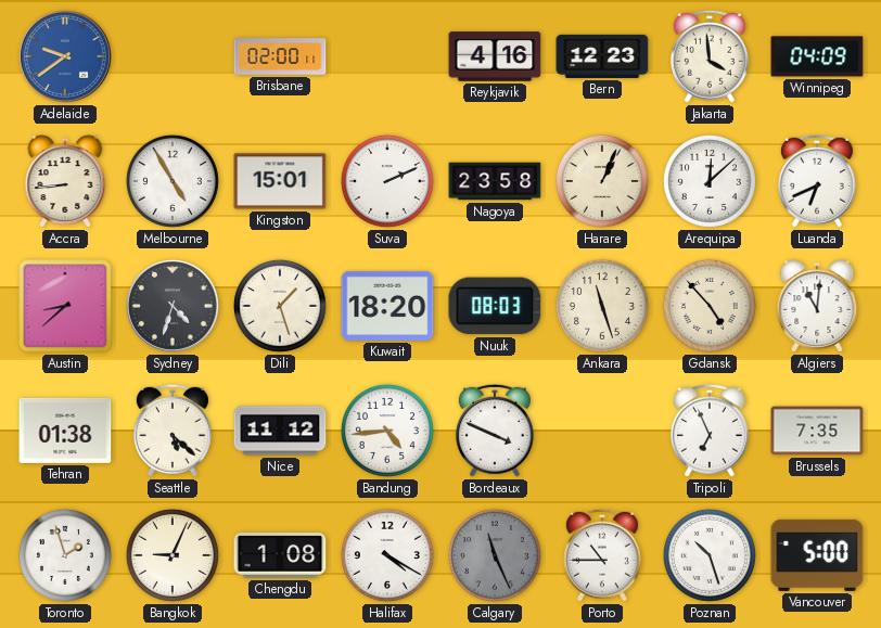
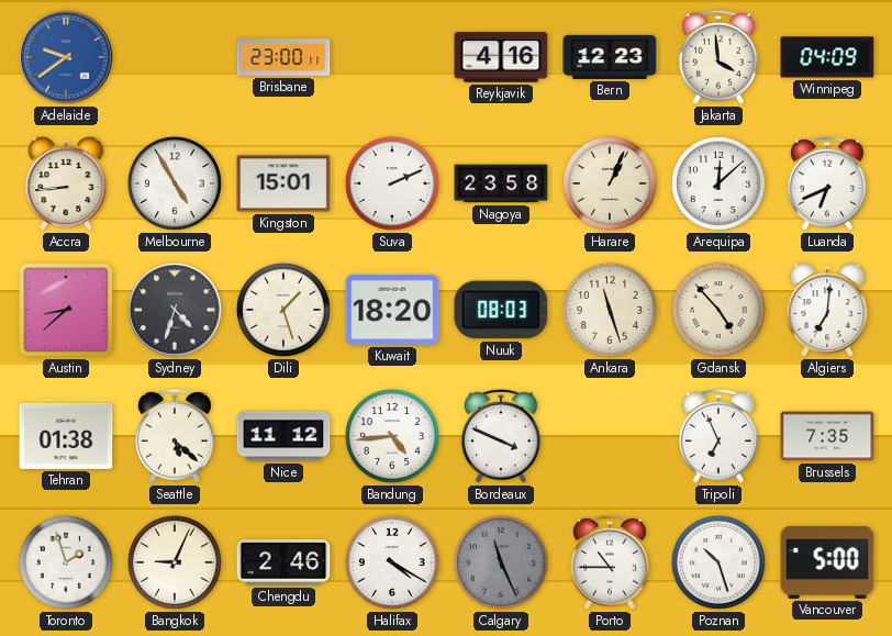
Brisbane: 02:00 -> 23:00
Algiers: 11:01 -> 7:01
Chengdu: 1:08 -> 2:46
